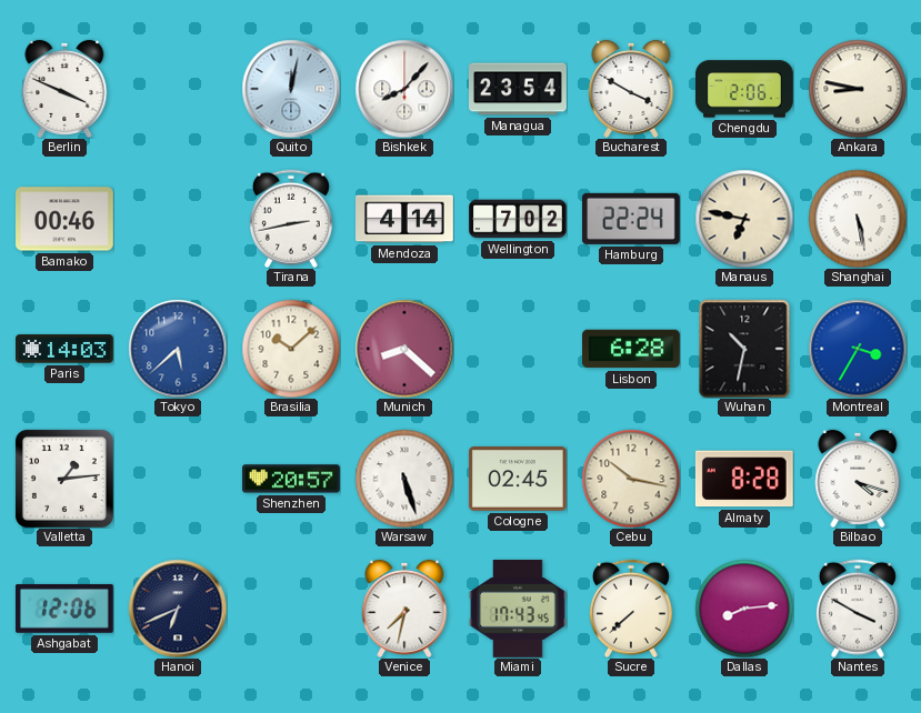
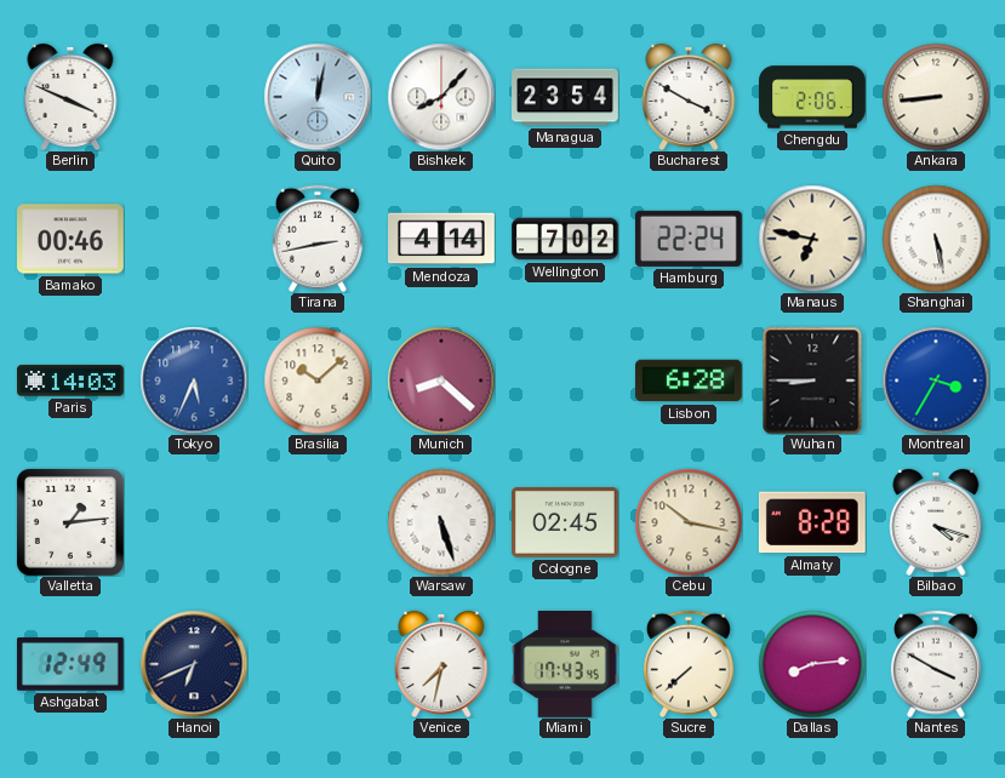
Ankara: 8:47 -> 8:44
Tokyo: 5:38 -> 5:34
Wuhan: 10:32 -> 8:45
Shenzhen: 20:57 -> none
Ashgabat: 12:06 -> 12:49
